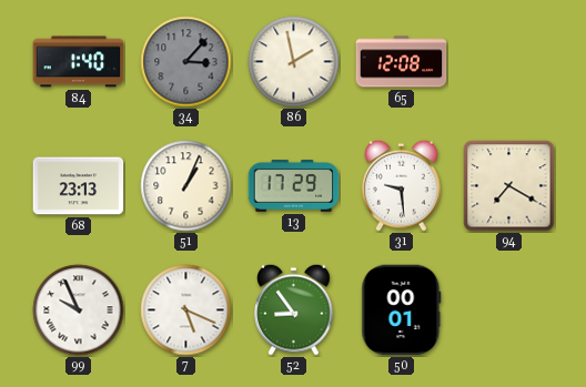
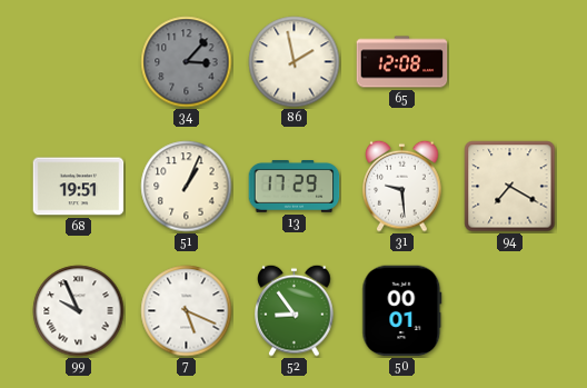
84: 1:40 -> none
68: 23:13 -> 19:51
